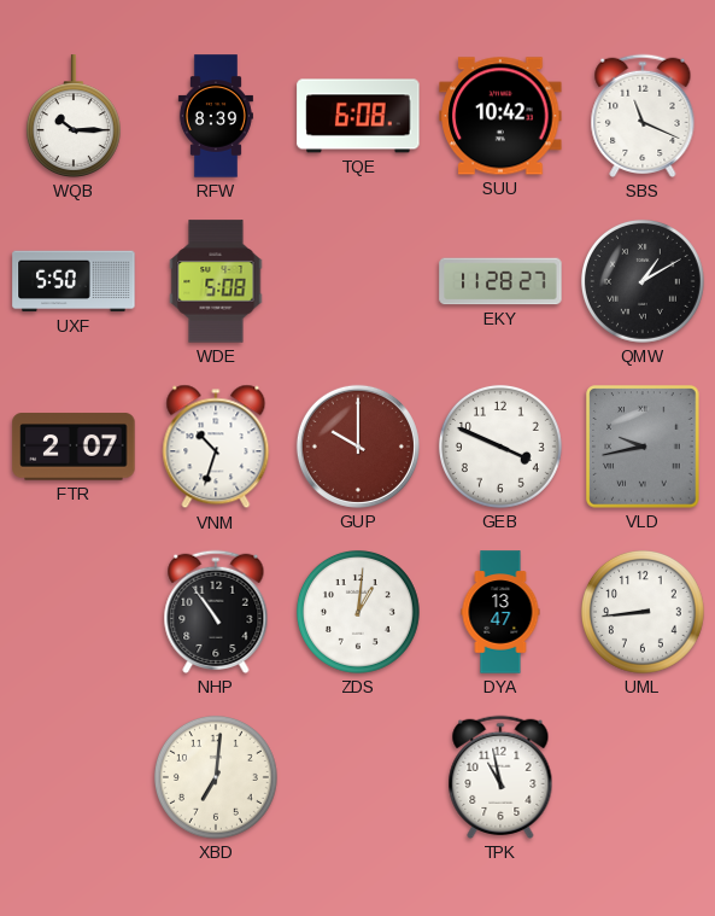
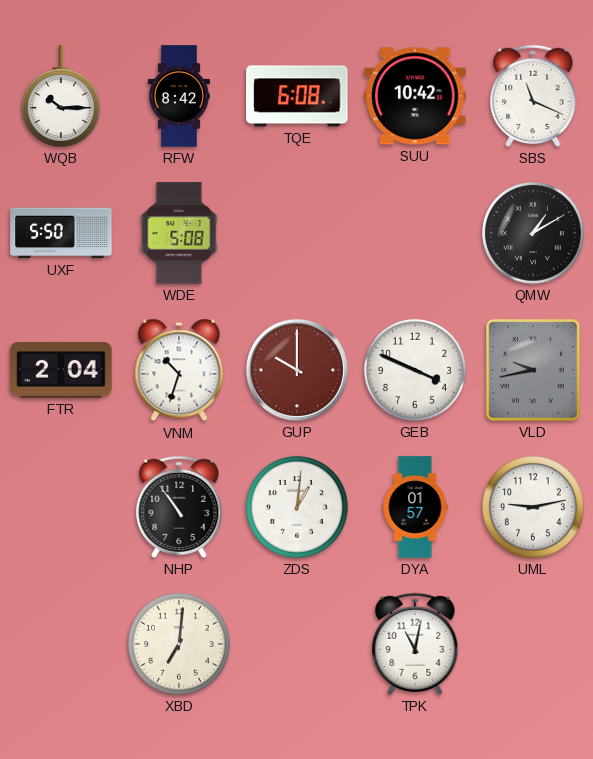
RFW: 8:39 -> 8:42
EKY: 11:28 -> none
FTR: 2:07 -> 2:04
DYA: 13:47 -> 01:57
UML: 8:44 -> 9:13
TPK: 10:58 -> 11:02
